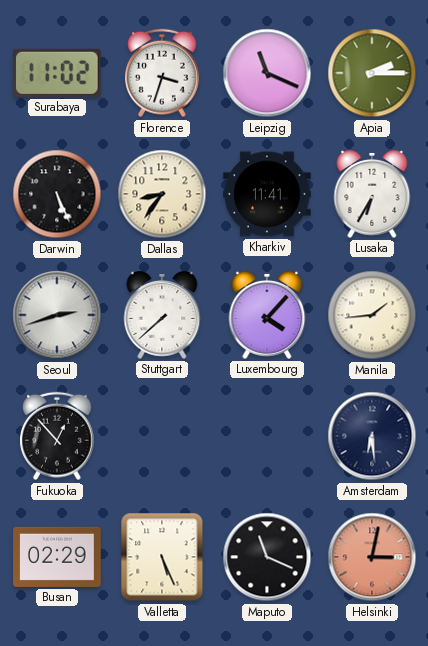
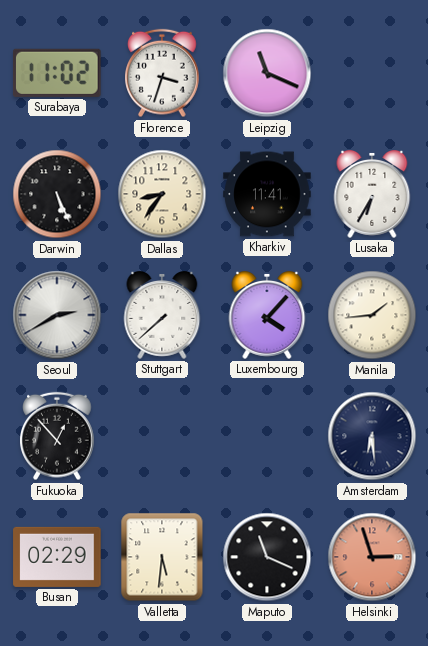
Apia: 2:15 -> none
Seoul: 2:42 -> 2:40
Valletta: 5:26 -> 5:31
Helsinki: 3:02 -> 2:57
